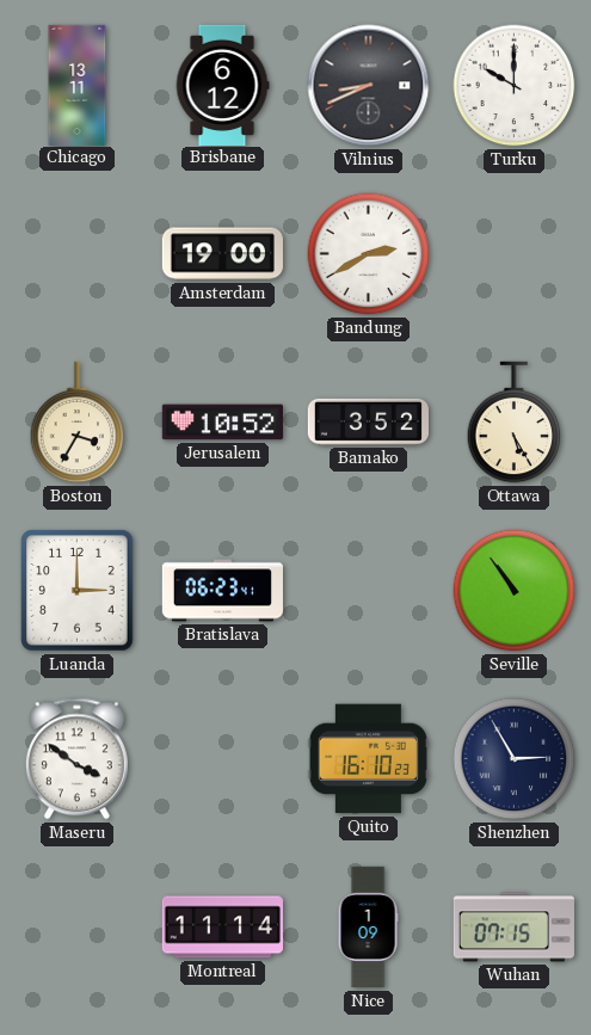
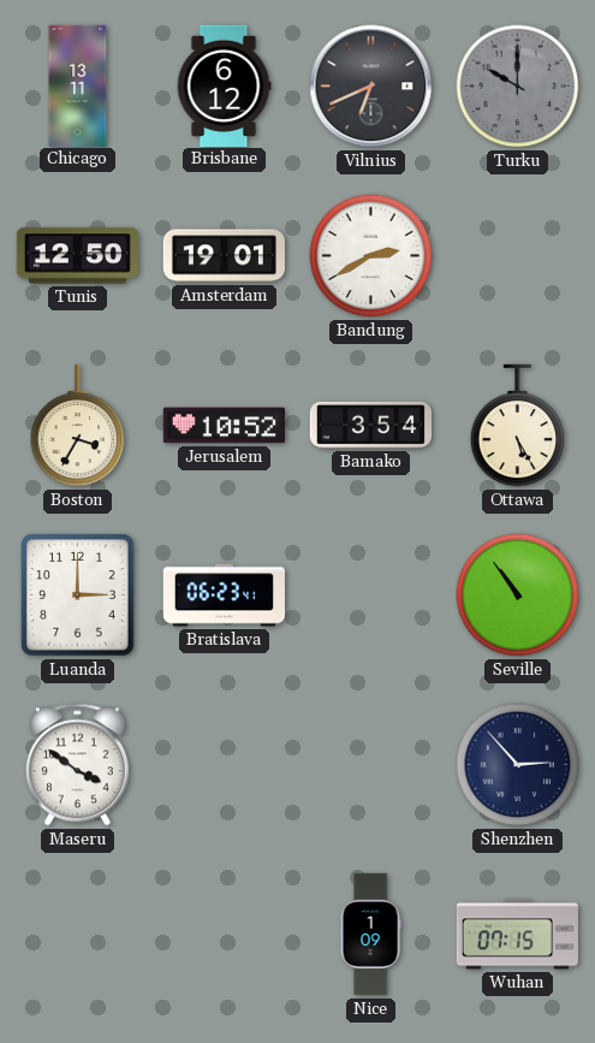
Vilnius: 8:41 -> 6:41
Turku dial: white -> grey
Tunis: none -> 12:50
Amsterdam: 19:00 -> 19:01
Bamako: 3:52 -> 3:54
Quito: 16:10 -> none
Shenzhen: 2:55 -> 2:53
Montreal: 11:14 -> none
